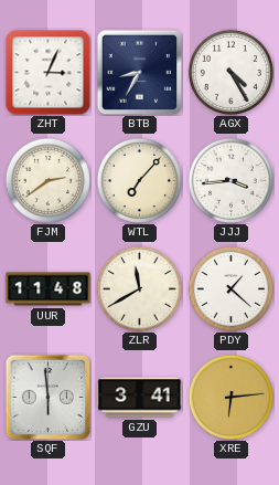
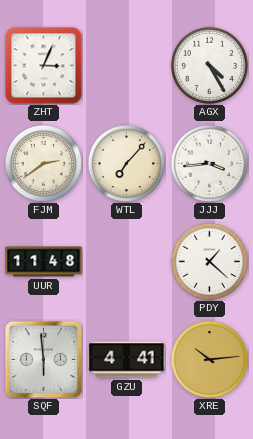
BTB: 8:35 -> none
ZLR: 11:40 -> none
GZU: 3:41 -> 4:41
XRE: 6:14 -> 10:14
